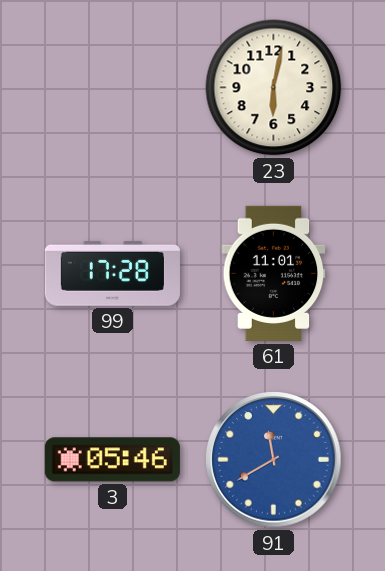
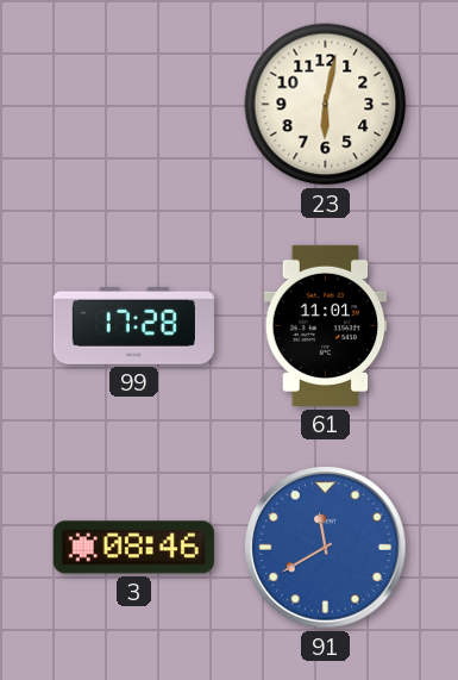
3: 05:46 -> 08:46
